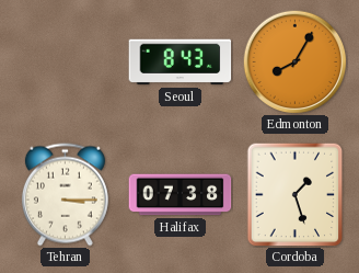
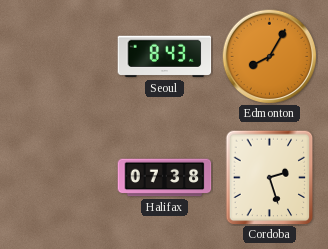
Tehran: 3:15 -> none
Cordoba: 1:27 -> 2:27
